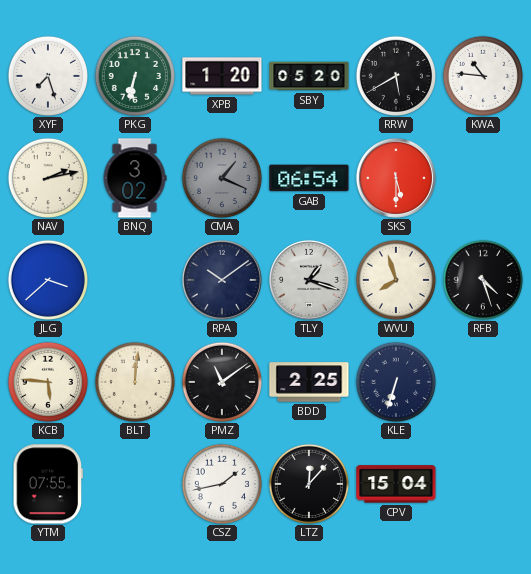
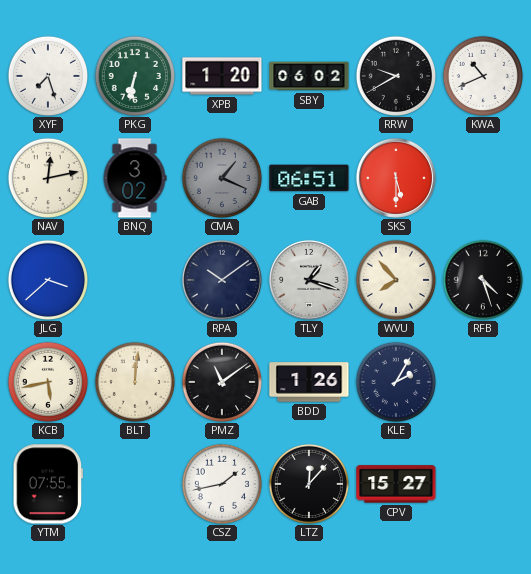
SBY: 05:20 -> 06:02
RRW: 5:40 -> 9:40
KWA: 10:46 -> 10:41
NAV: 2:13 -> 12:13
GAB: 06:54 -> 06:51
WVU: 7:57 -> 7:53
KCB: 5:46 -> 5:43
BDD: 2:25 -> 1:26
KLE: 6:33 -> 2:05
CPV: 15:04 -> 15:27
